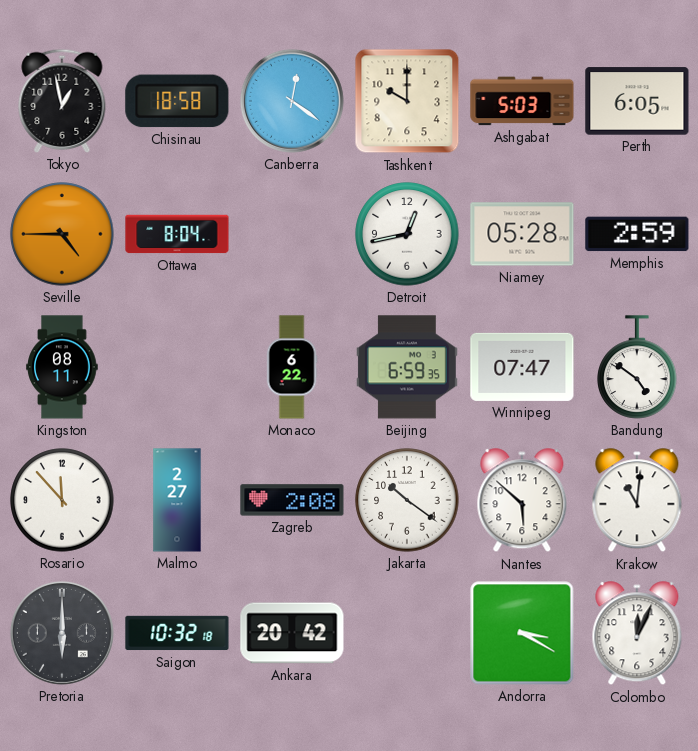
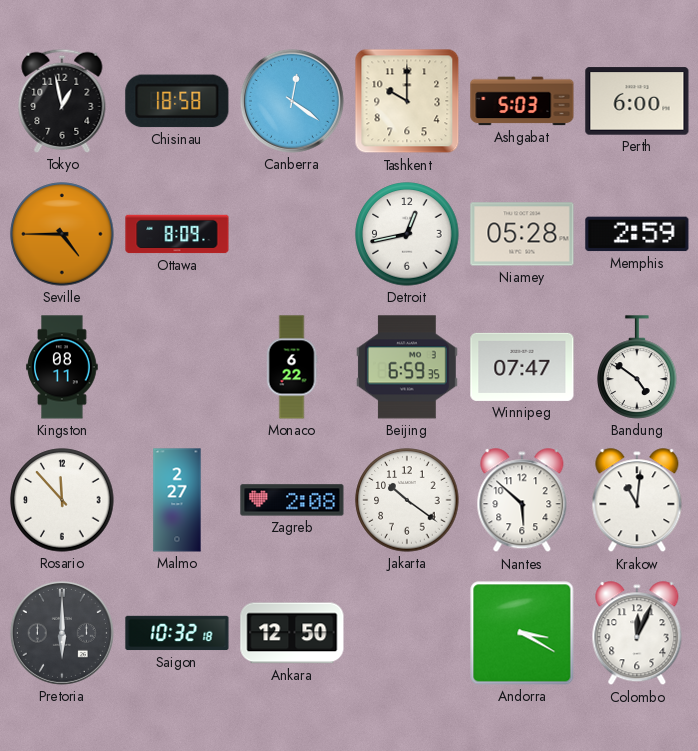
Perth: 6:05 -> 6:00
Ottawa: 8:04 -> 8:09
Ankara: 20:42 -> 12:50
